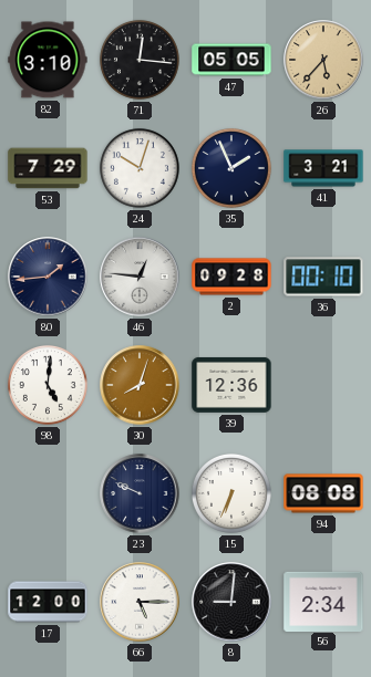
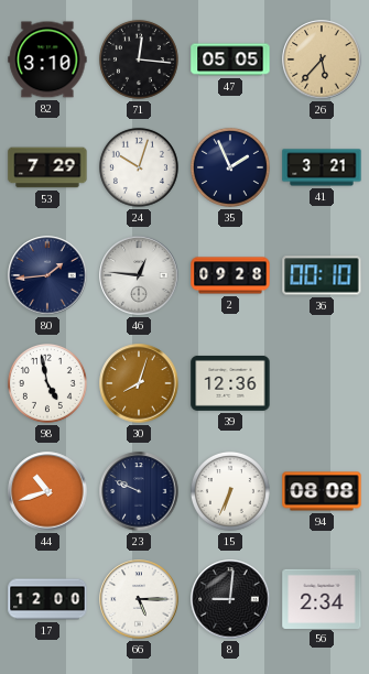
98: 5:01 -> 4:58
44: none -> 10:42
